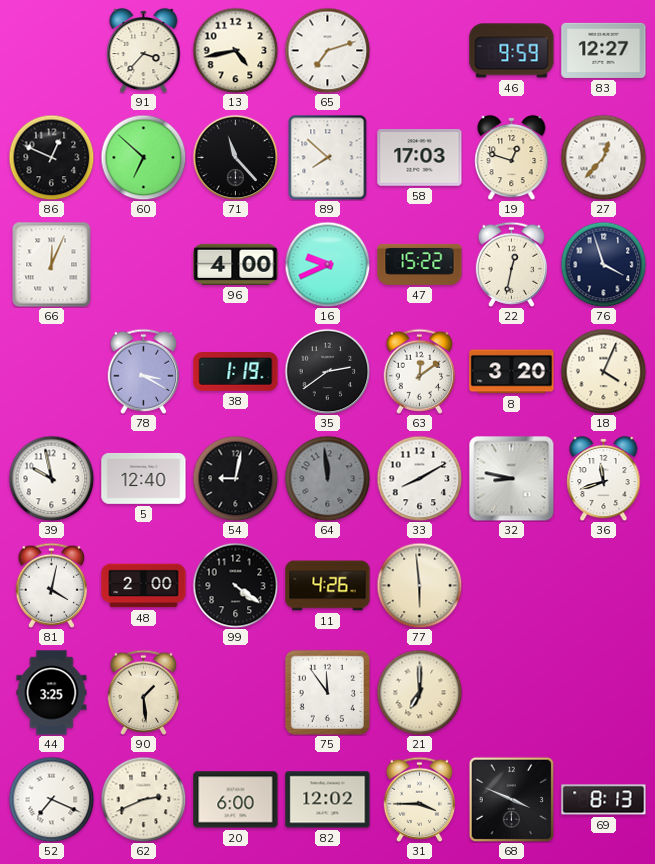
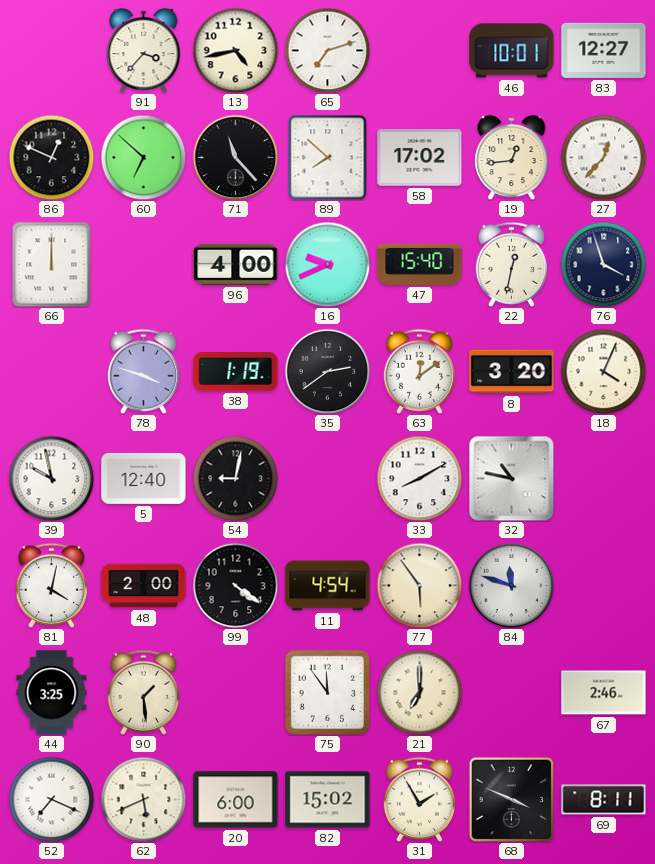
46: 9:59 -> 10:01
58: 17:03 -> 17:02
19: 12:48 -> 12:44
66: 12:04 -> 12:00
47: 15:22 -> 15:40
78: 3:20 -> 3:48
64: 11:59 -> none
32: 8:47 -> 10:47
36: 11:42 -> none
11: 4:26 -> 4:54
77: 5:59 -> 5:54
84: none -> 11:48
67: none -> 2:46
62: 2:41 -> 5:41
82: 12:02 -> 15:02
31: 3:45 -> 1:55
69: 8:13 -> 8:11
